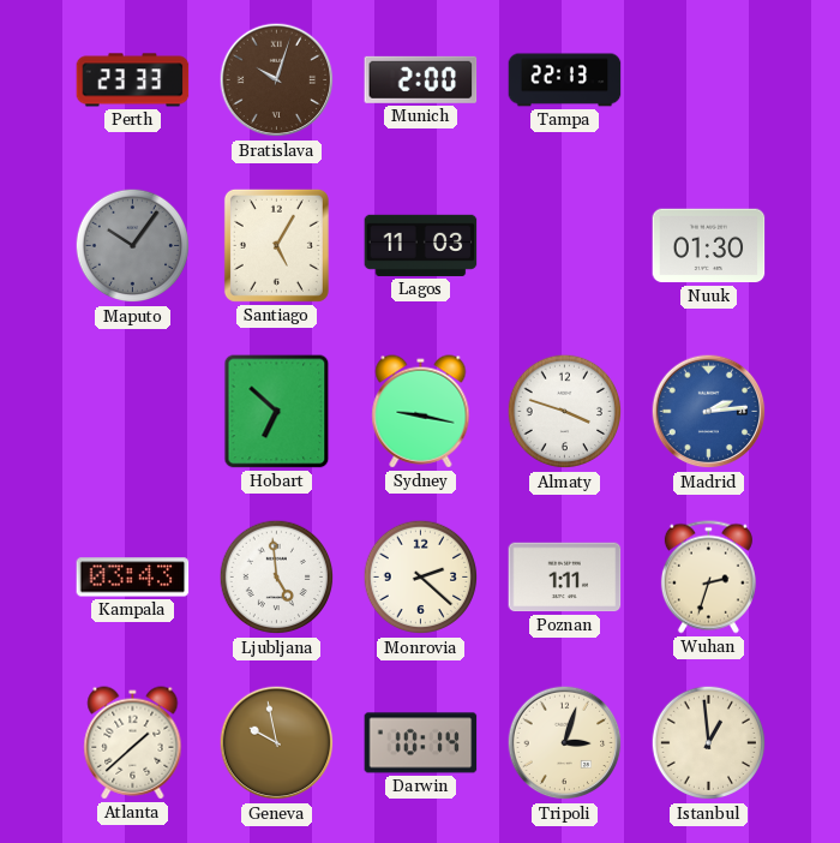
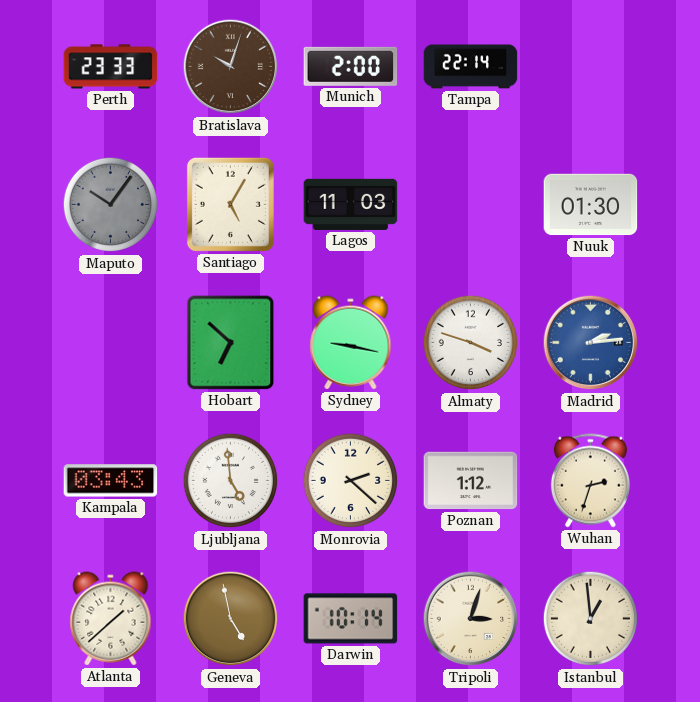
Tampa: 22:13 -> 22:14
Poznan: 1:11 -> 1:12
Geneva: 9:58 -> 4:58
